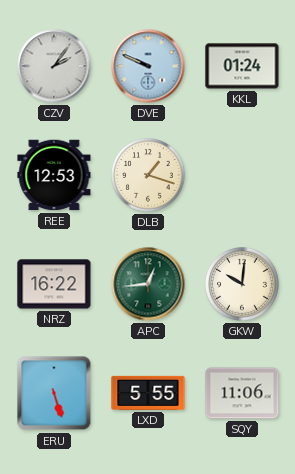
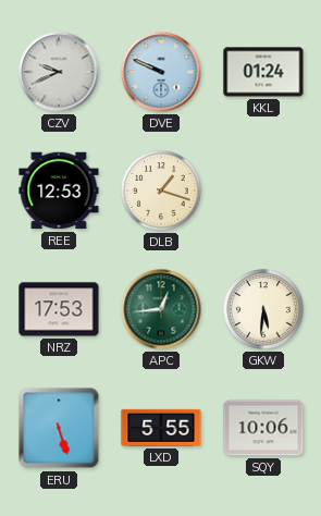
CZV: 2:06 -> 9:41
NRZ: 16:22 -> 17:53
GKW: 10:01 -> 5:31
SQY: 11:06 -> 10:06
